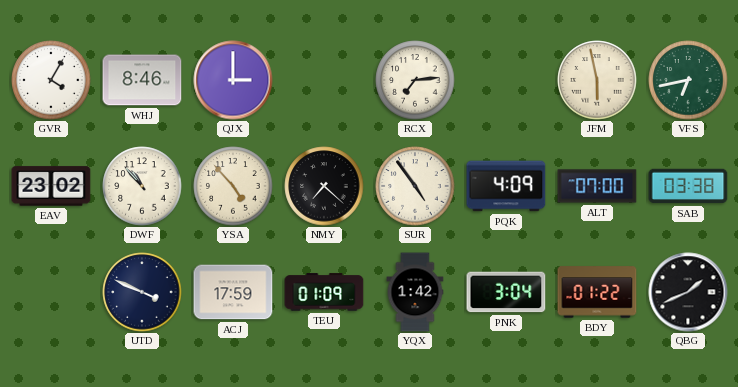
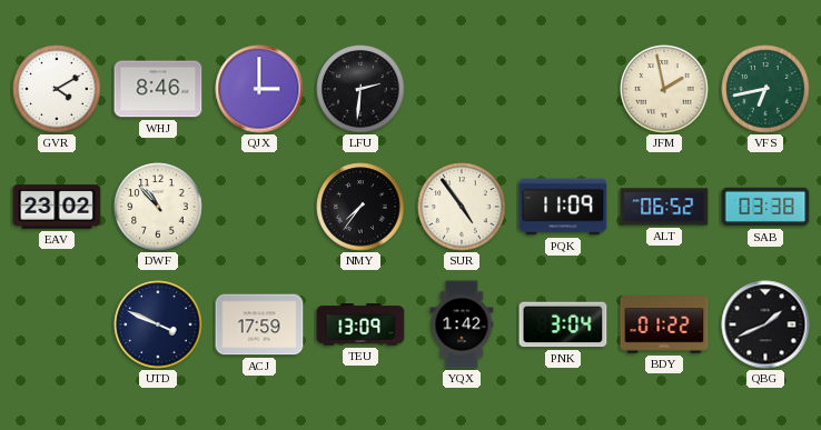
GVR: 4:05 -> 4:10
LFU: none -> 2:31
RCX: 7:14 -> none
JFM: 5:58 -> 1:58
YSA: 4:53 -> none
NMY: 7:22 -> 7:36
PQK: 4:09 -> 11:09
ALT: 07:00 -> 06:52
TEU: 01:09 -> 13:09
